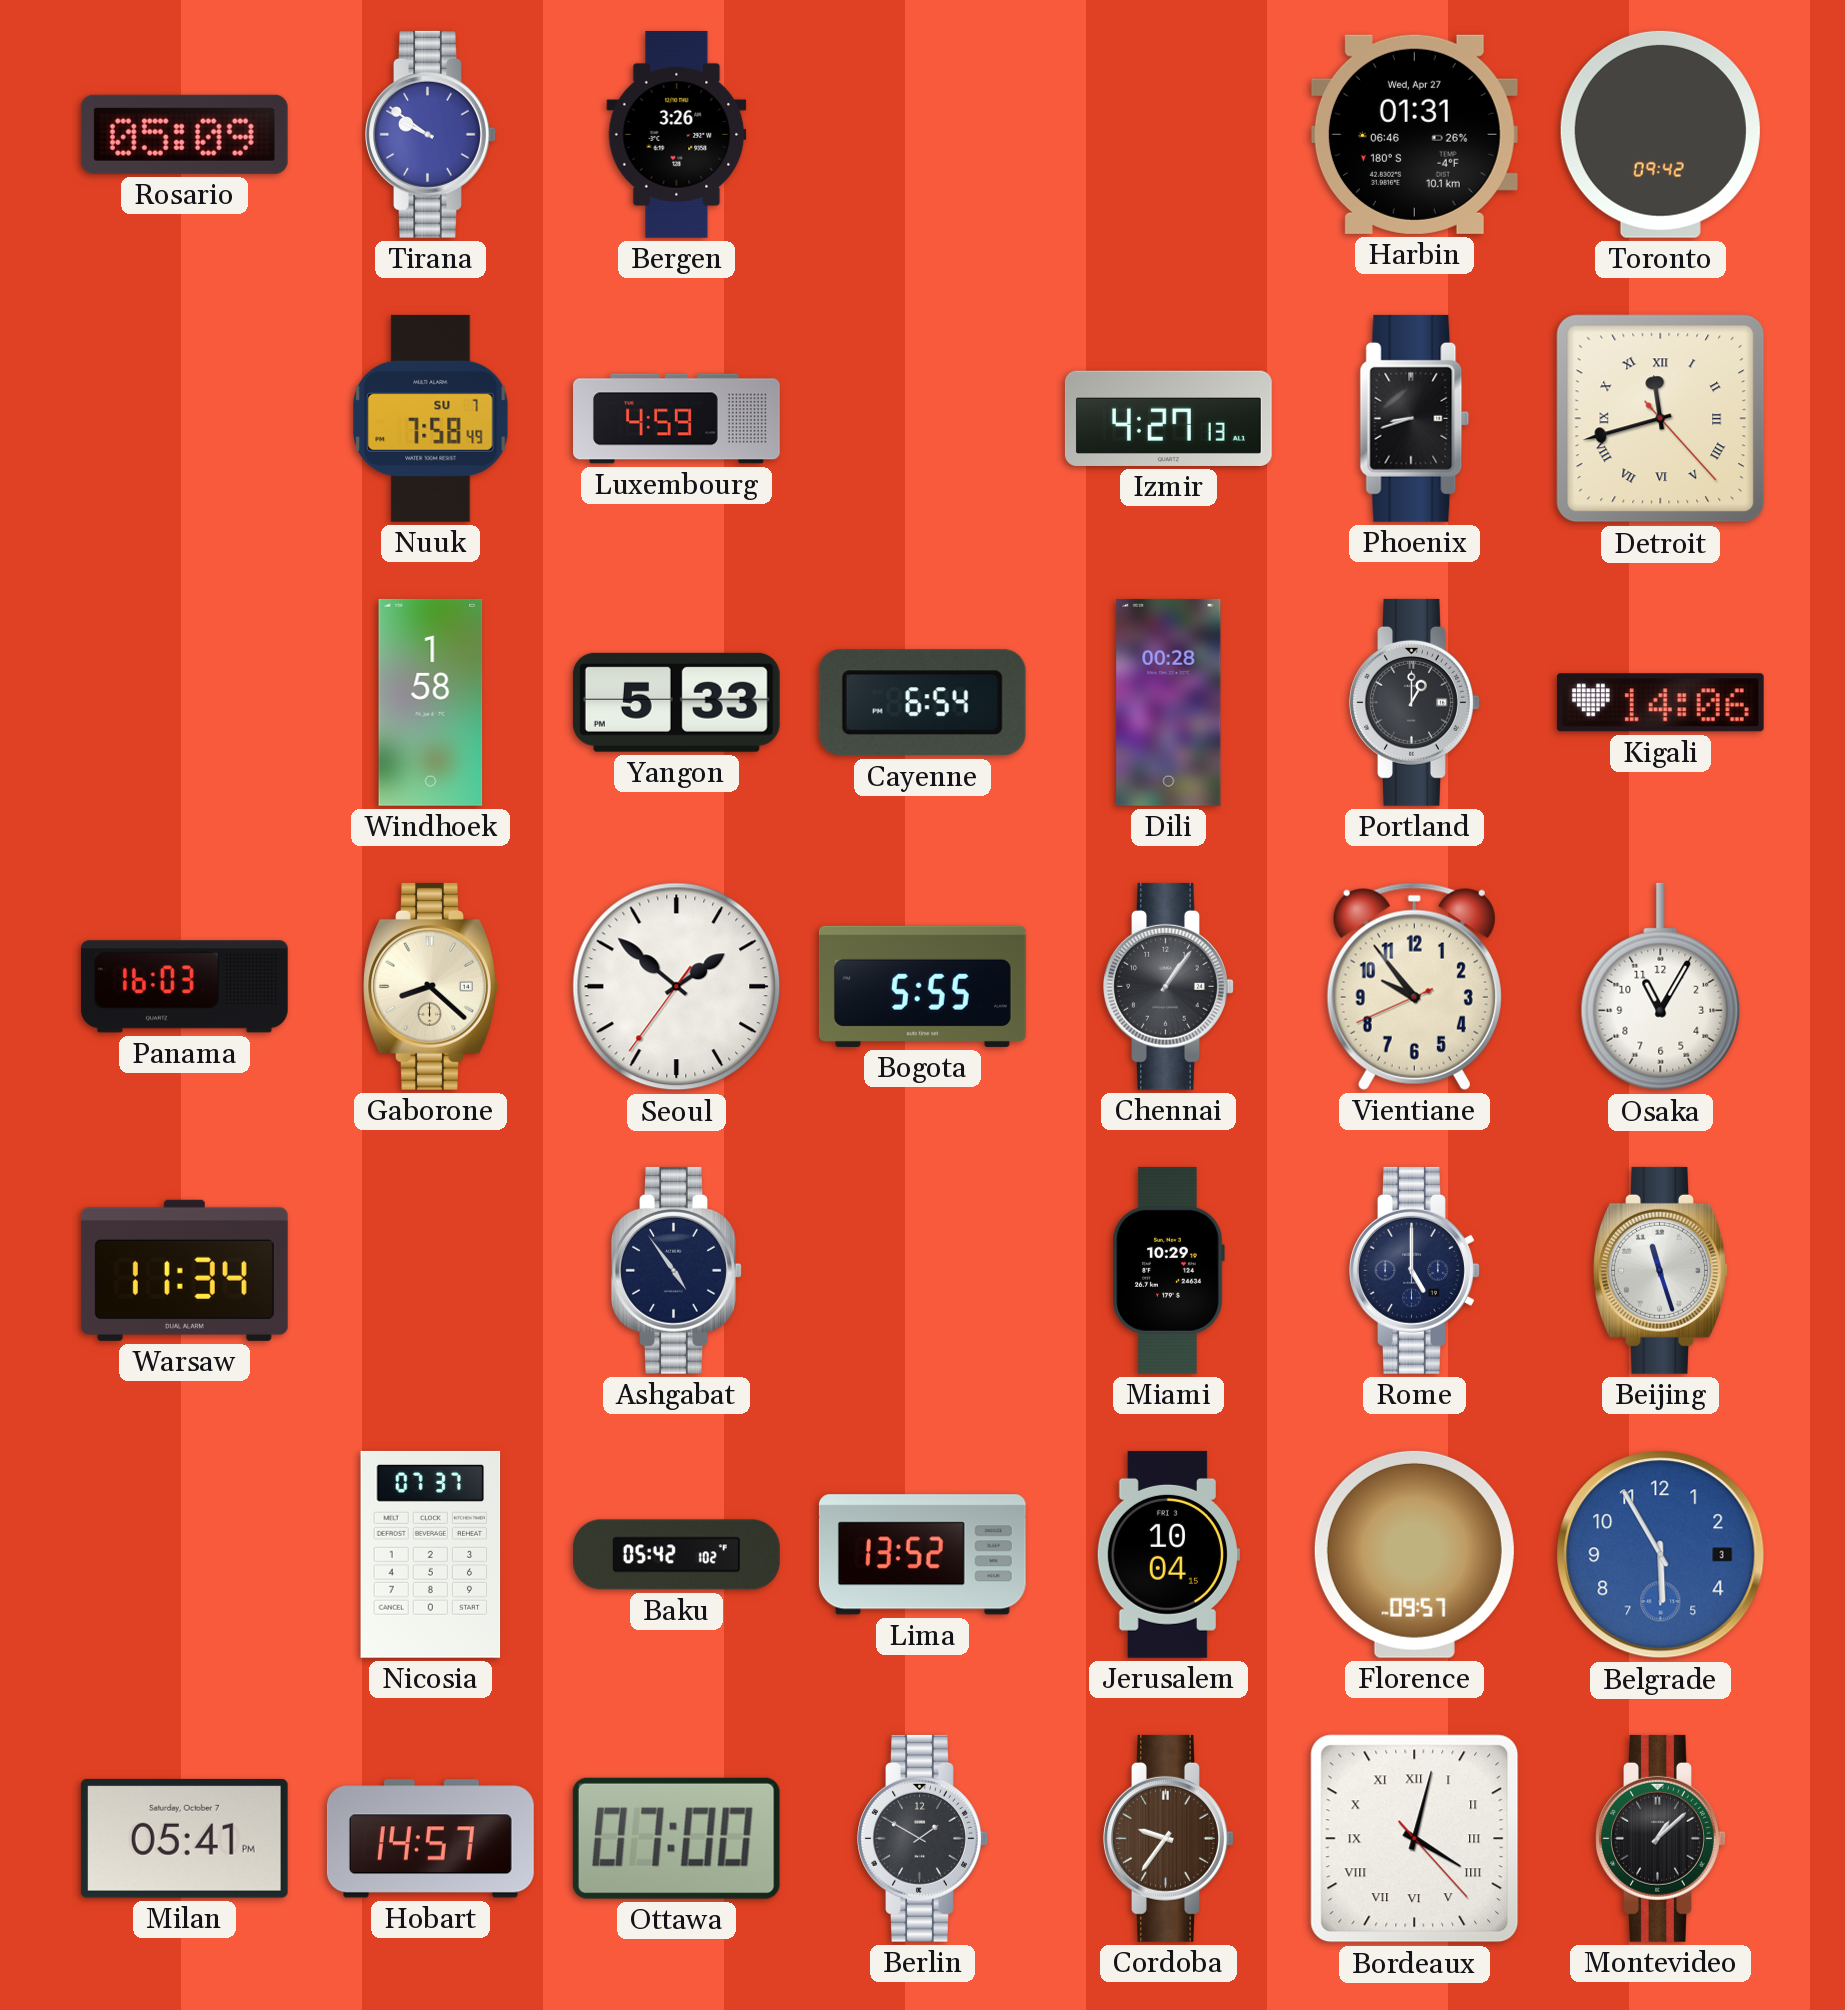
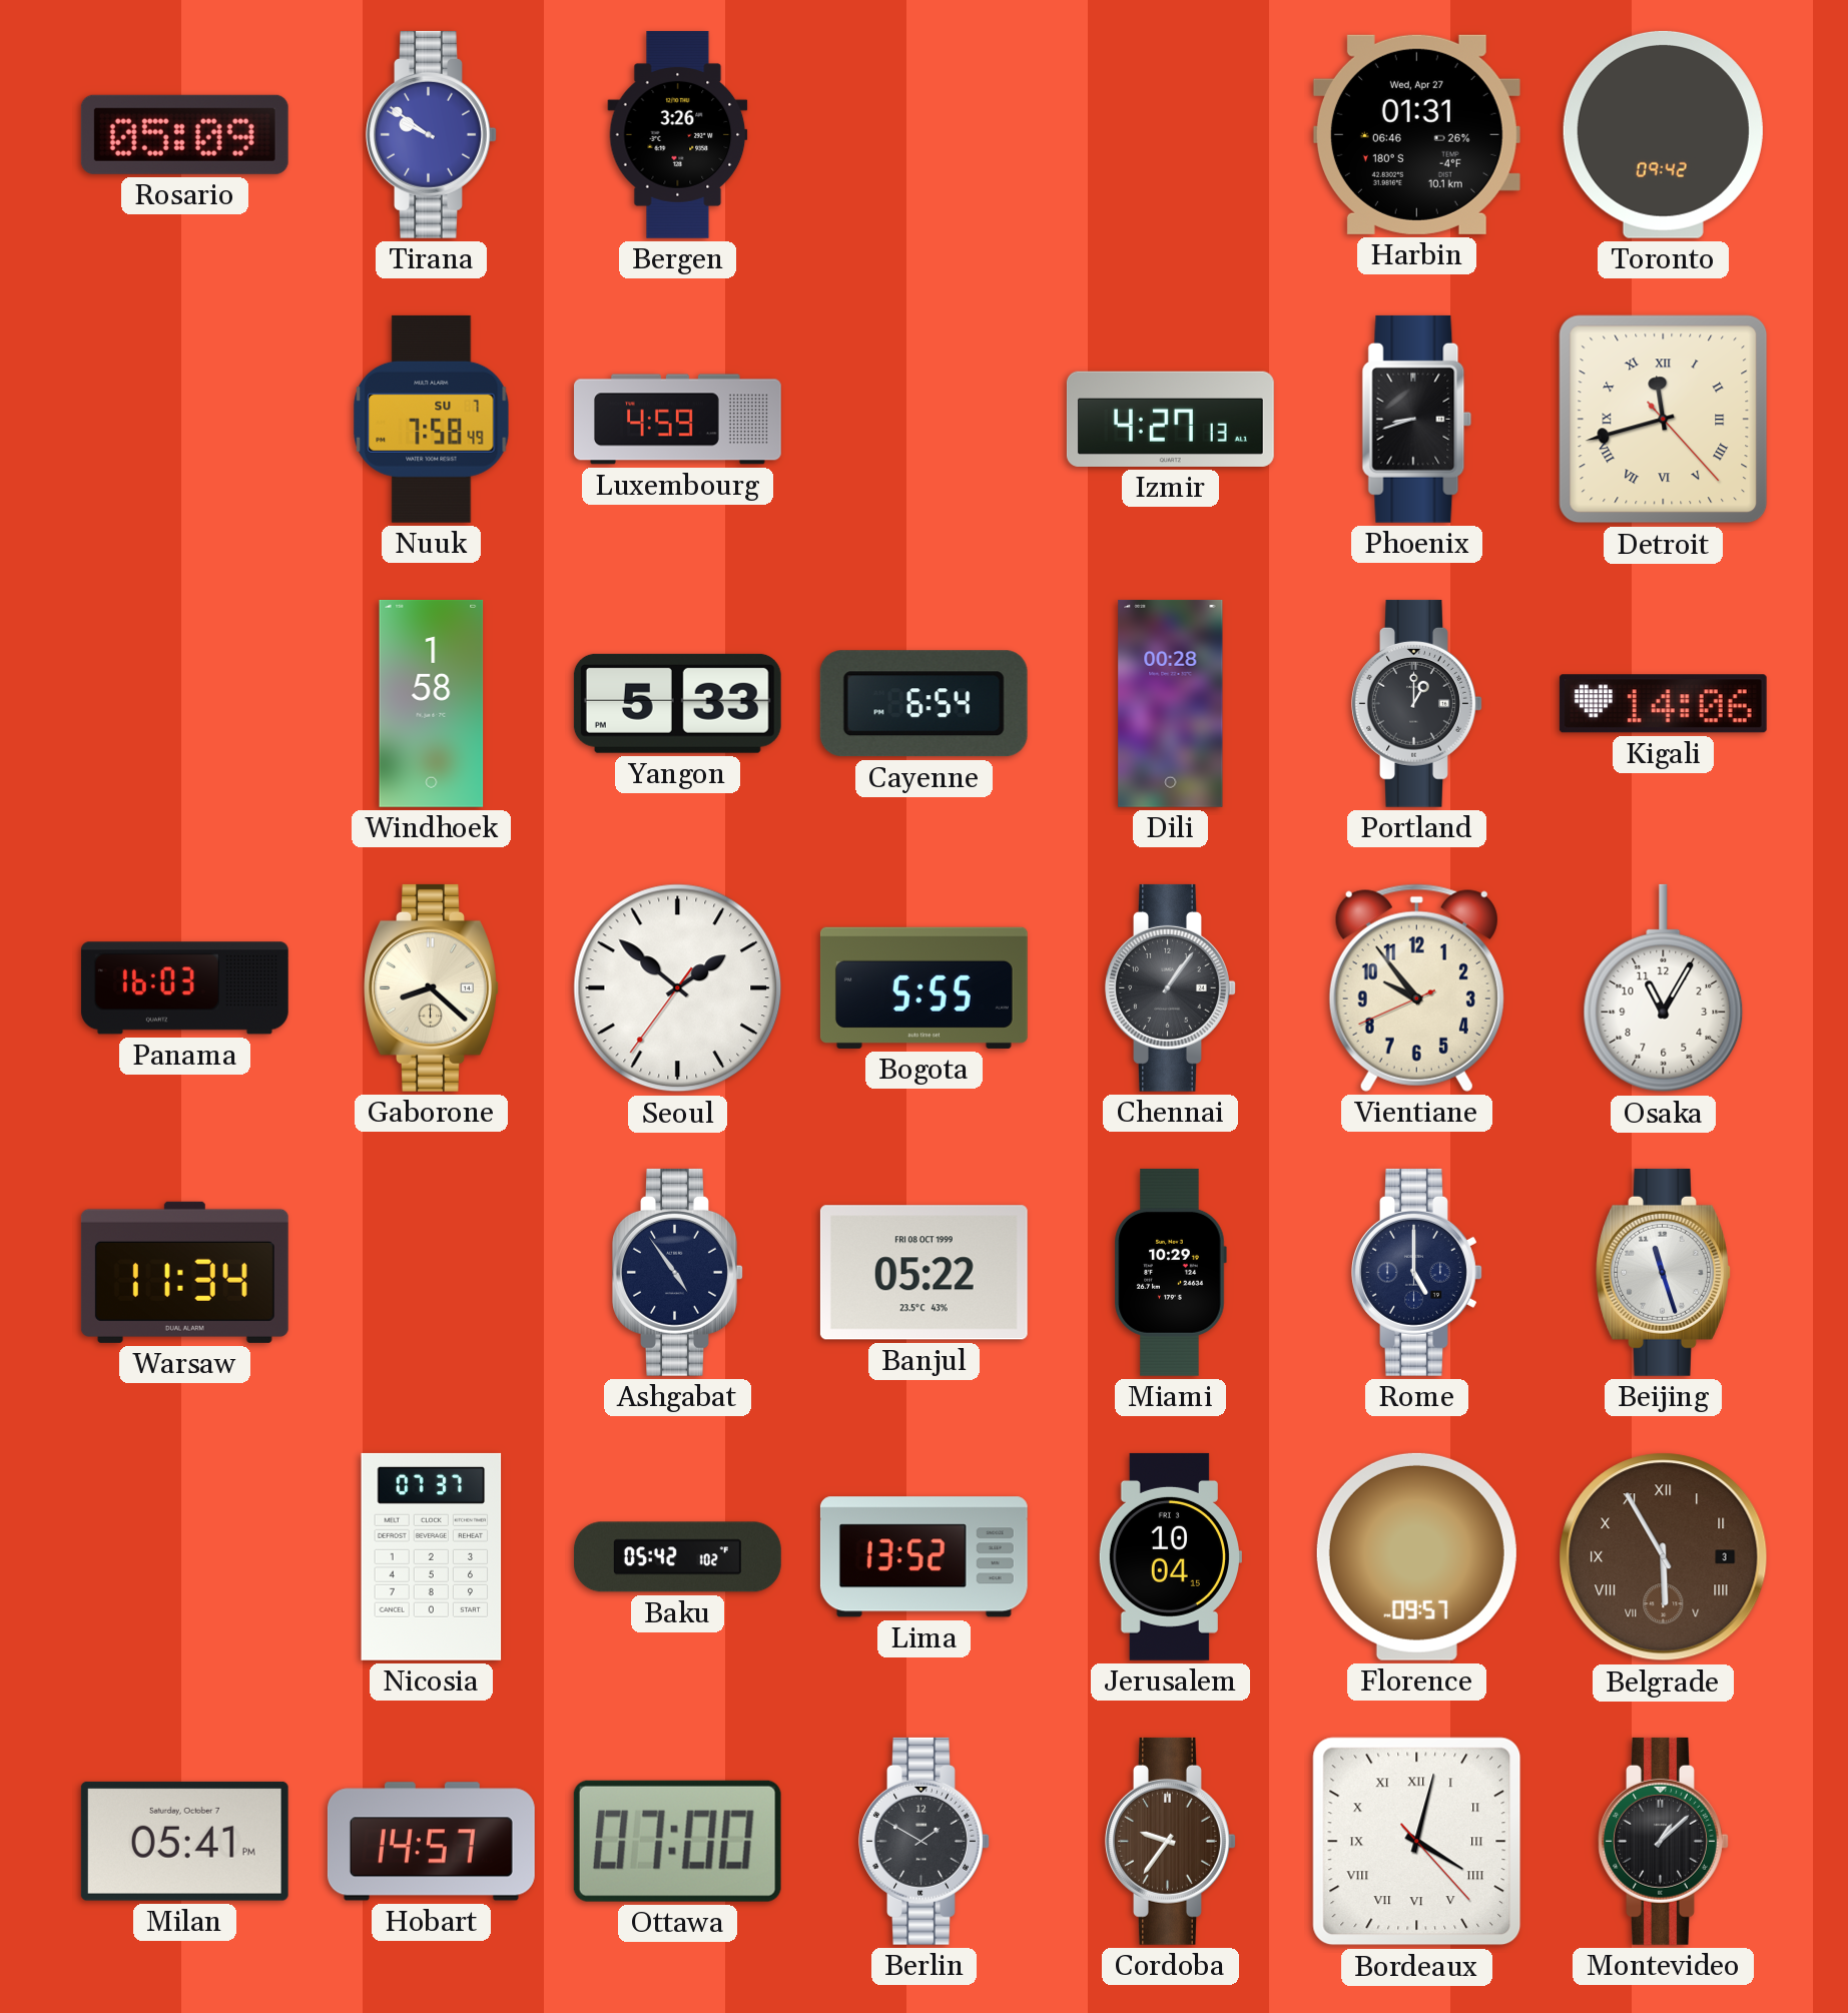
Banjul: none -> 05:22
Belgrade dial: blue -> brown
Belgrade numerals: Arabic -> Roman
